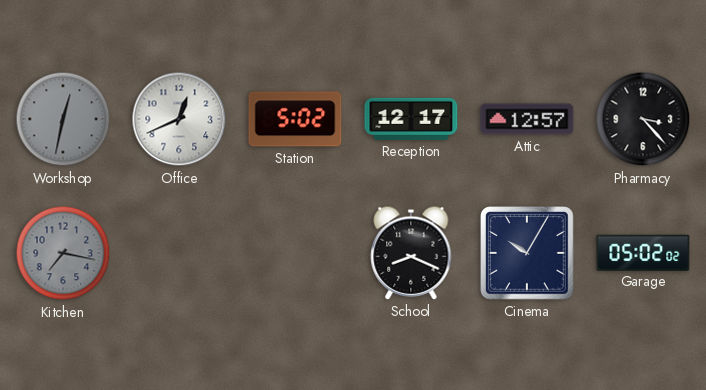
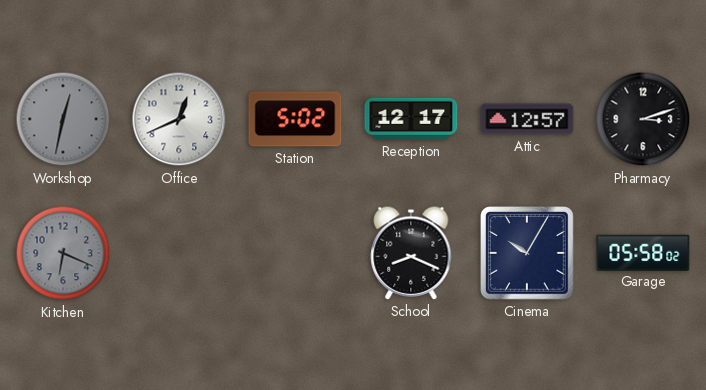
Pharmacy: 3:23 -> 3:12
Kitchen: 7:17 -> 6:19
Garage: 05:02 -> 05:58
